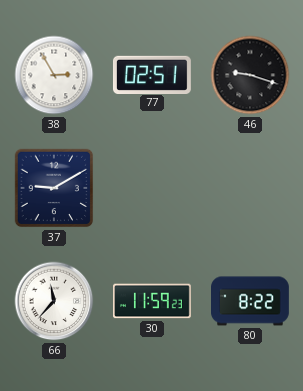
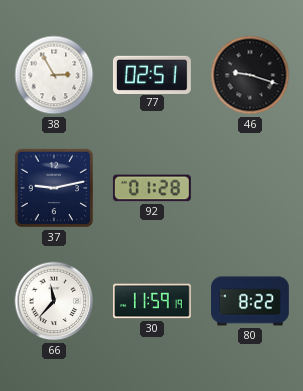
37: 9:10 -> 9:13
92: none -> 01:28
30: 11:59:23 -> 11:59:19
